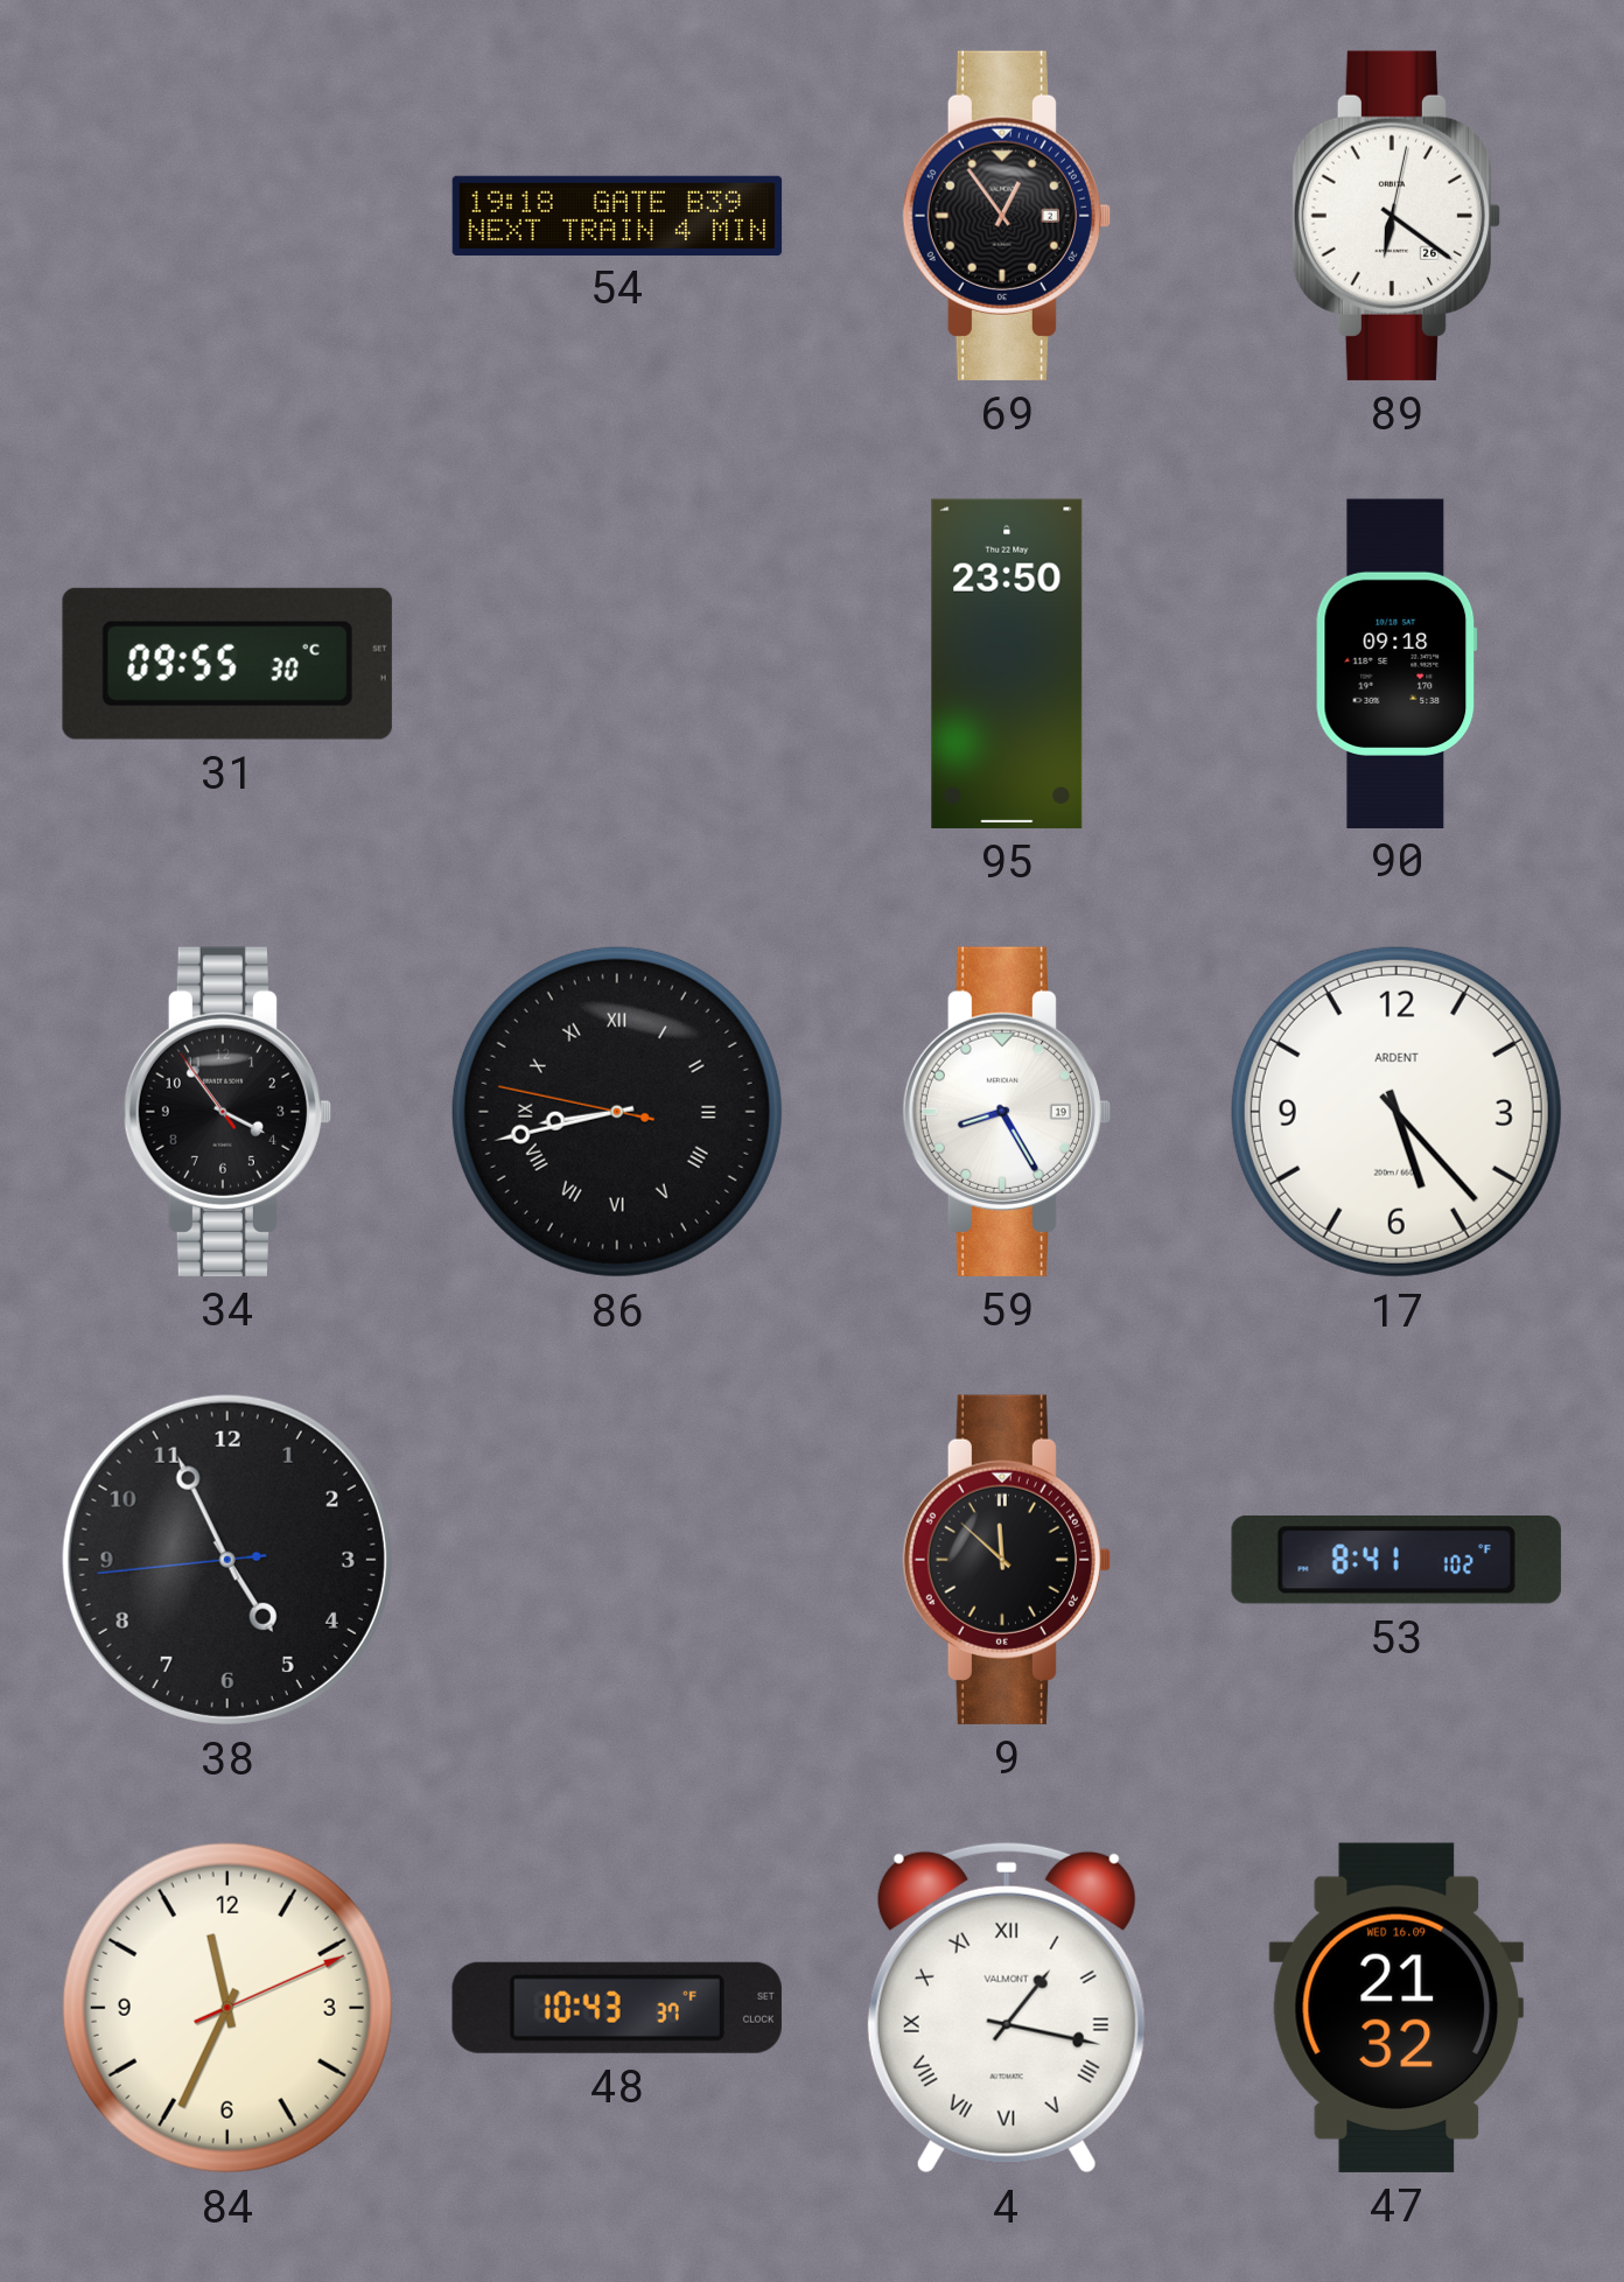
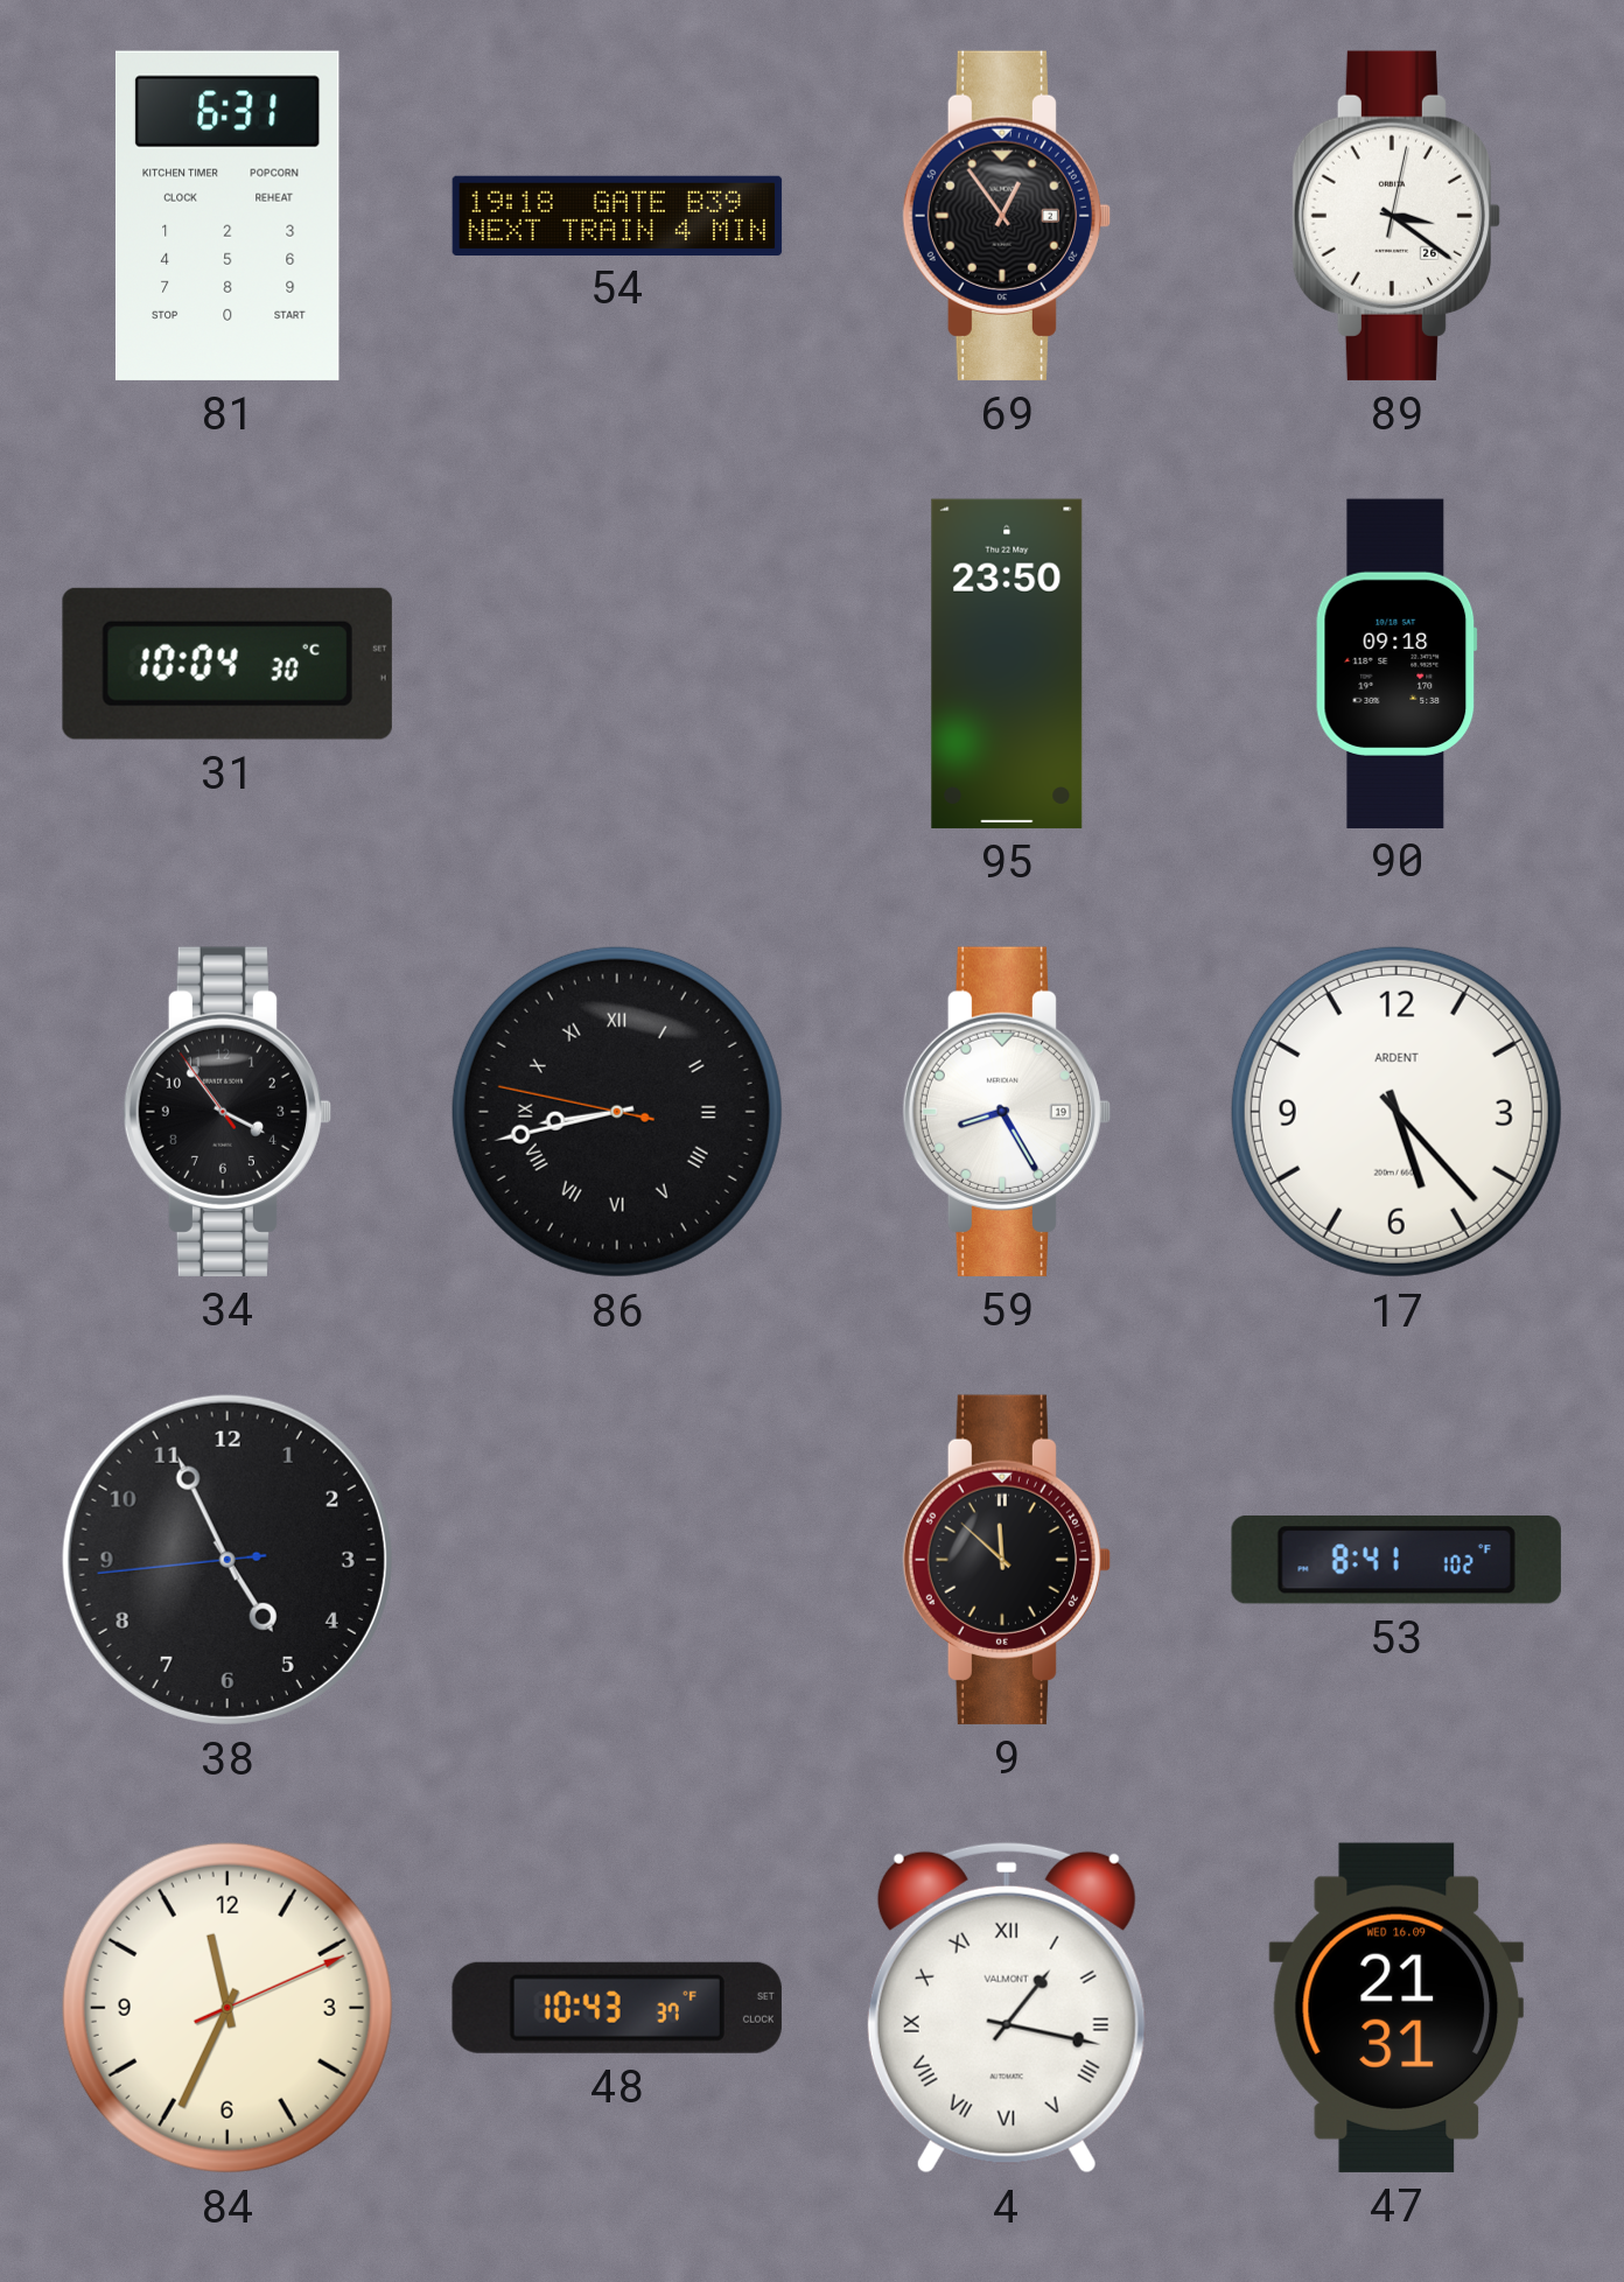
81: none -> 6:31
89: 6:21 -> 3:21
31: 09:55 -> 10:04
47: 21:32 -> 21:31
